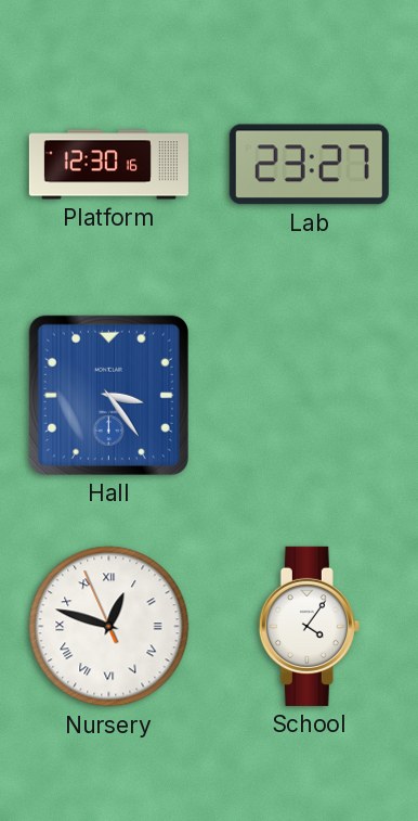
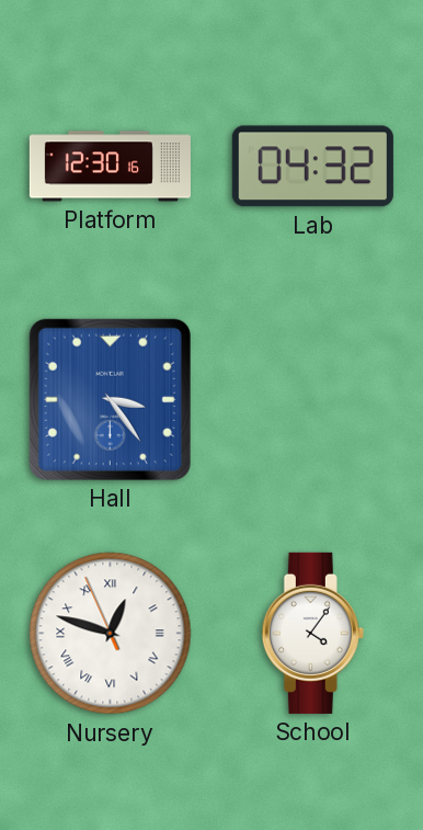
Lab: 23:27 -> 04:32
